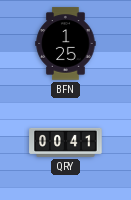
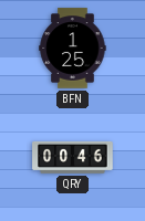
QRY: 00:41 -> 00:46
